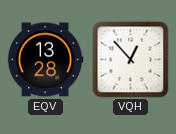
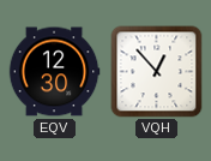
EQV: 13:28 -> 12:30
